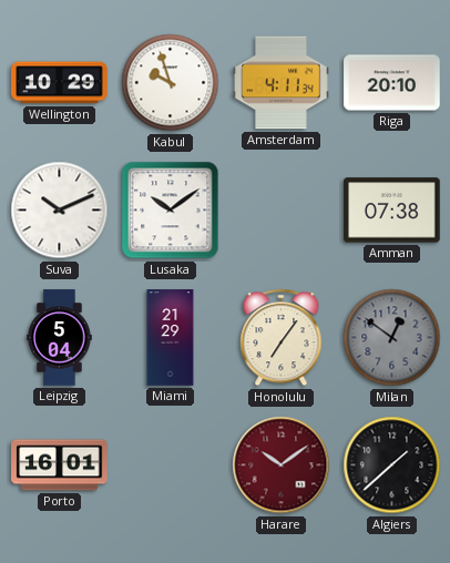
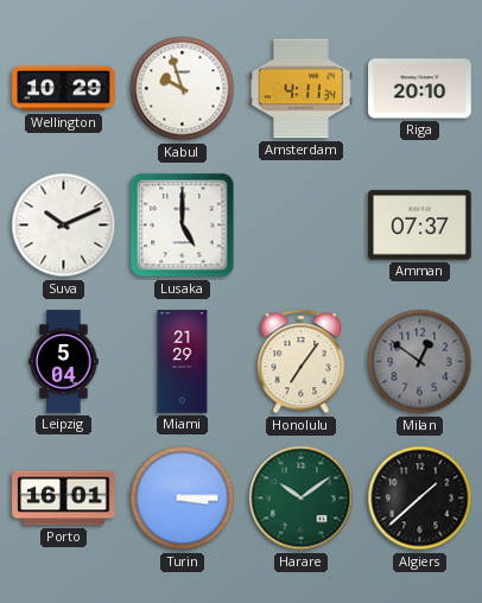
Lusaka: 10:09 -> 5:00
Amman: 07:38 -> 07:37
Turin: none -> 3:15
Harare dial: burgundy -> green
